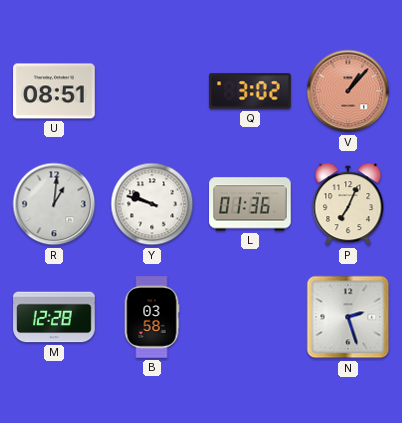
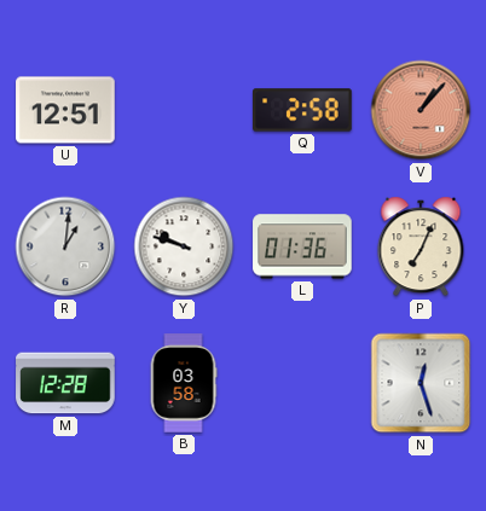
U: 08:51 -> 12:51
Q: 3:02 -> 2:58
N: 2:27 -> 12:27
